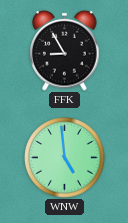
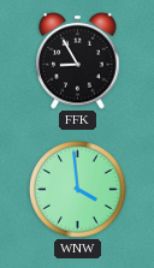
WNW: 4:59 -> 3:59
